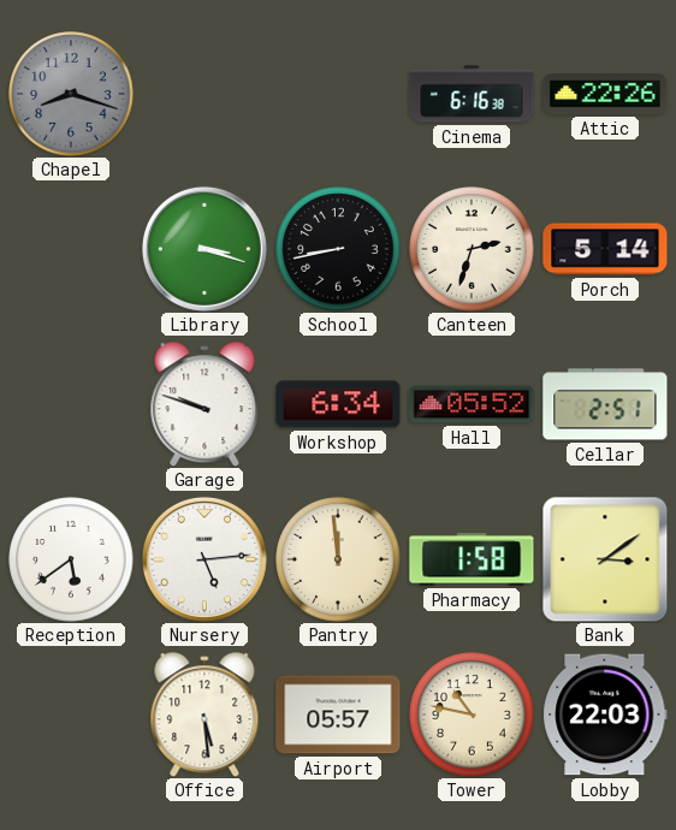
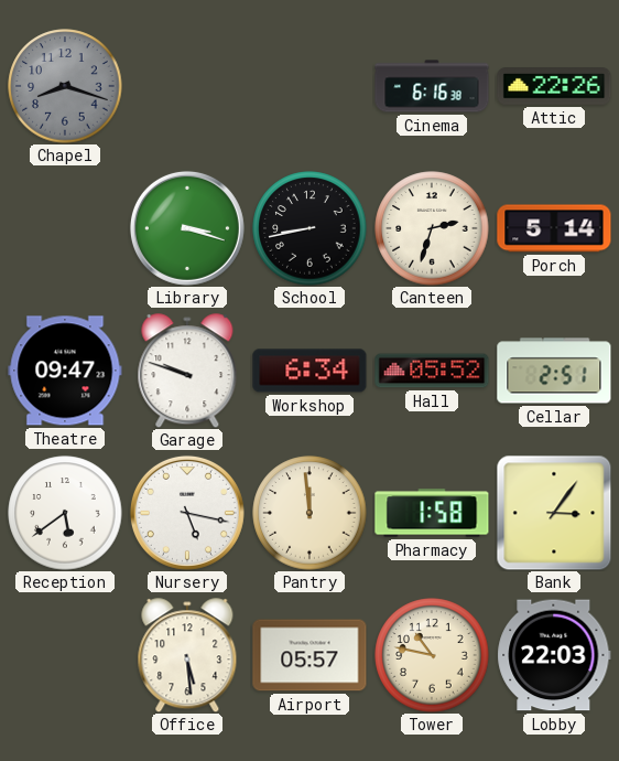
Theatre: none -> 09:47
Nursery: 5:14 -> 5:17
Bank: 3:09 -> 3:06
